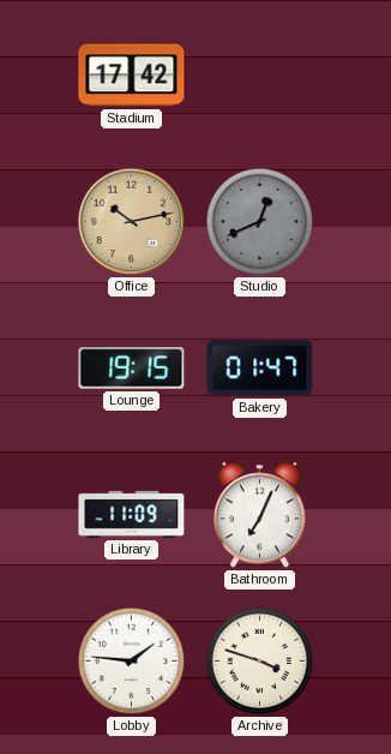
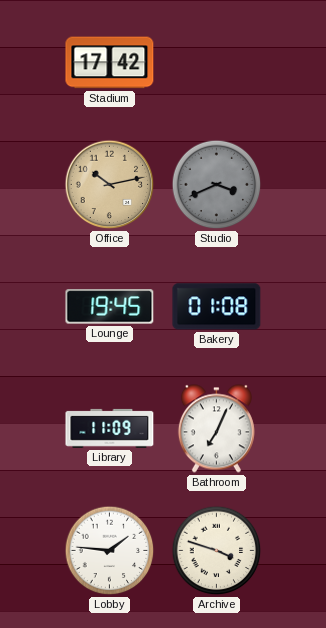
Studio: 12:41 -> 3:41
Lounge: 19:15 -> 19:45
Bakery: 01:47 -> 01:08
